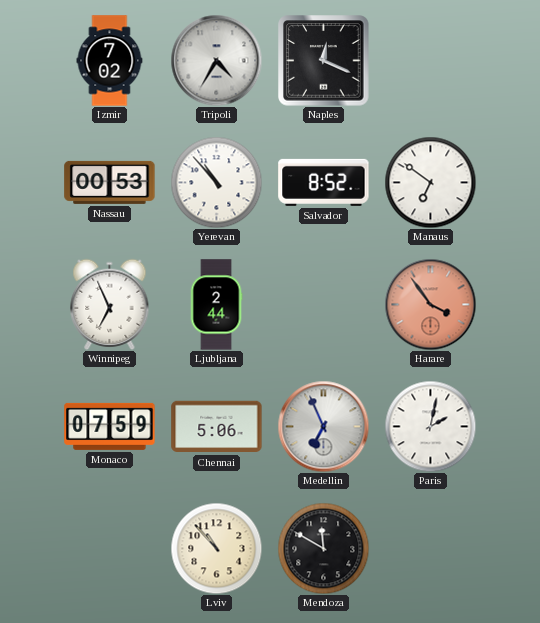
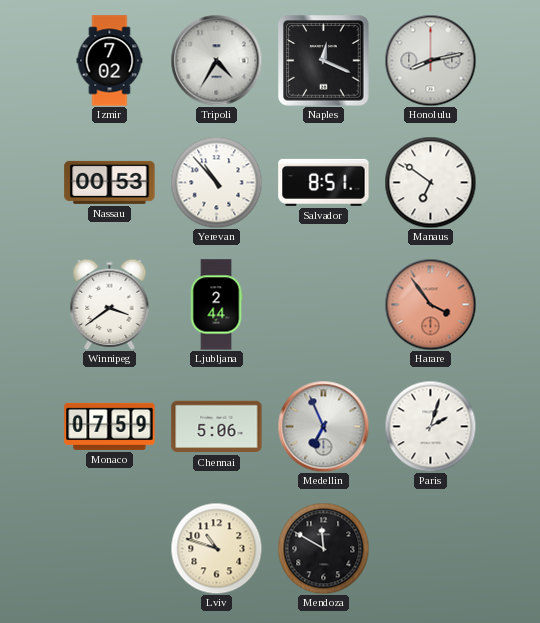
Honolulu: none -> 8:13
Salvador: 8:52 -> 8:51
Winnipeg: 6:56 -> 3:39
Paris: 2:02 -> 2:03
Lviv: 10:53 -> 10:48
